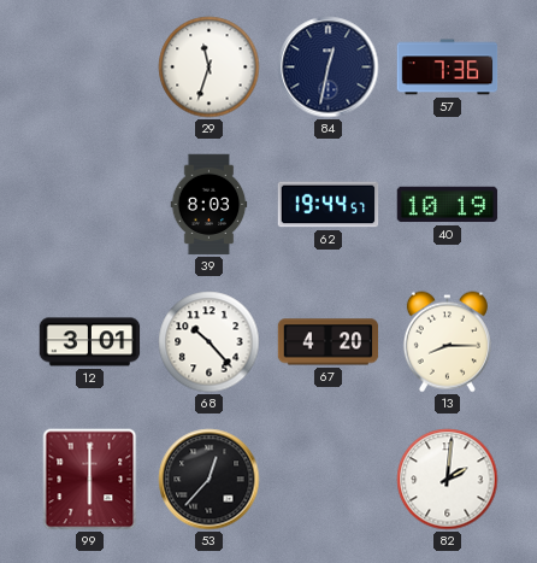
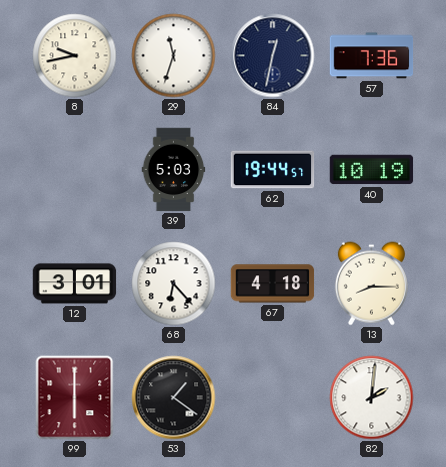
8: none -> 9:43
39: 8:03 -> 5:03
68: 10:23 -> 6:23
67: 4:20 -> 4:18
53: 12:37 -> 1:21
